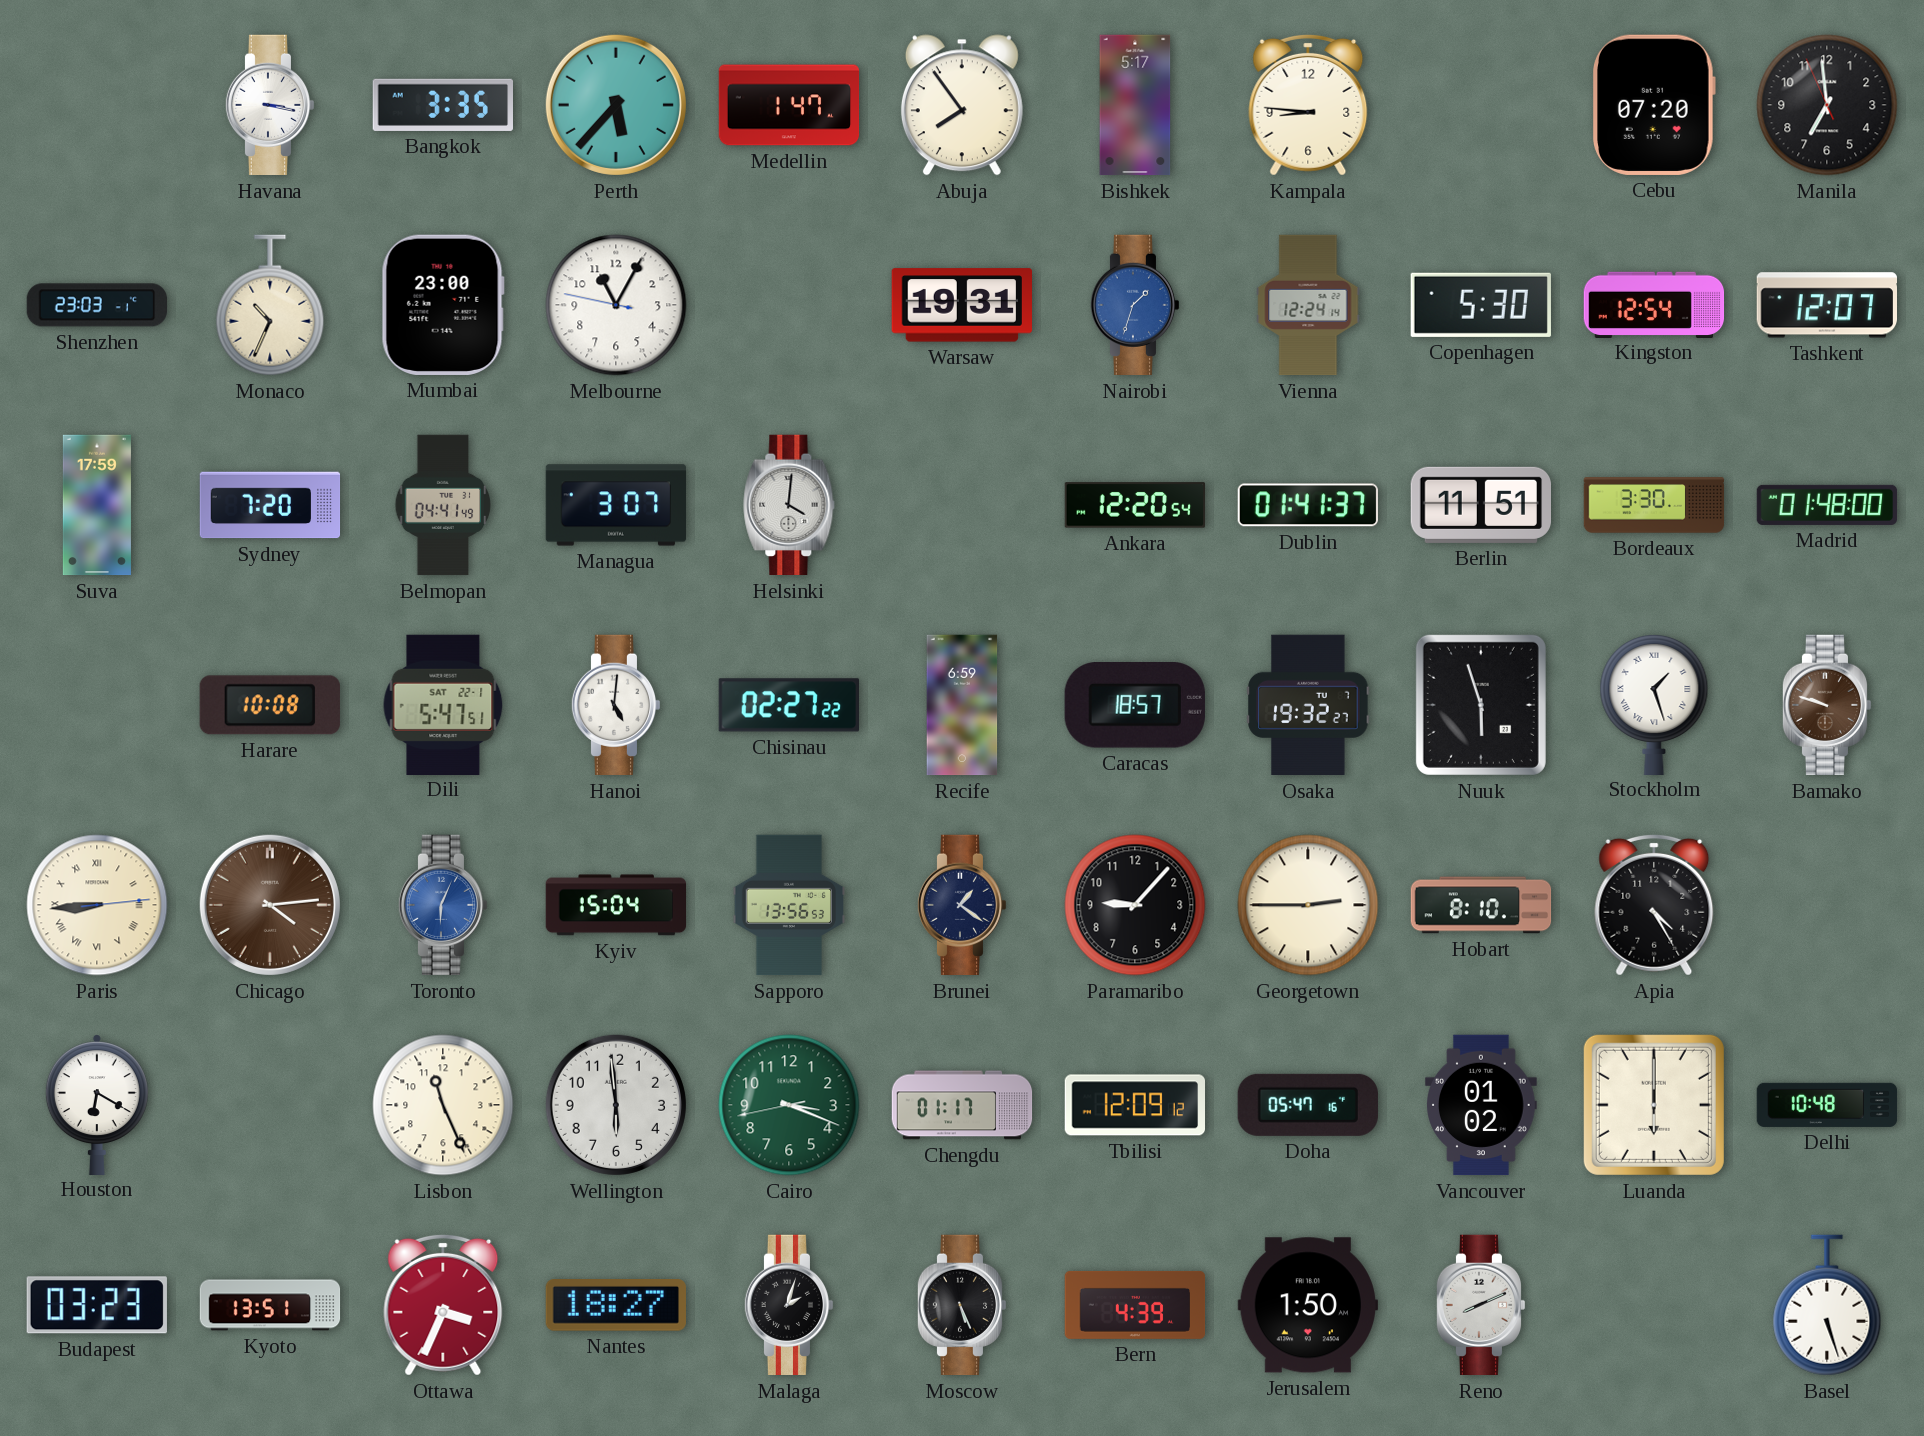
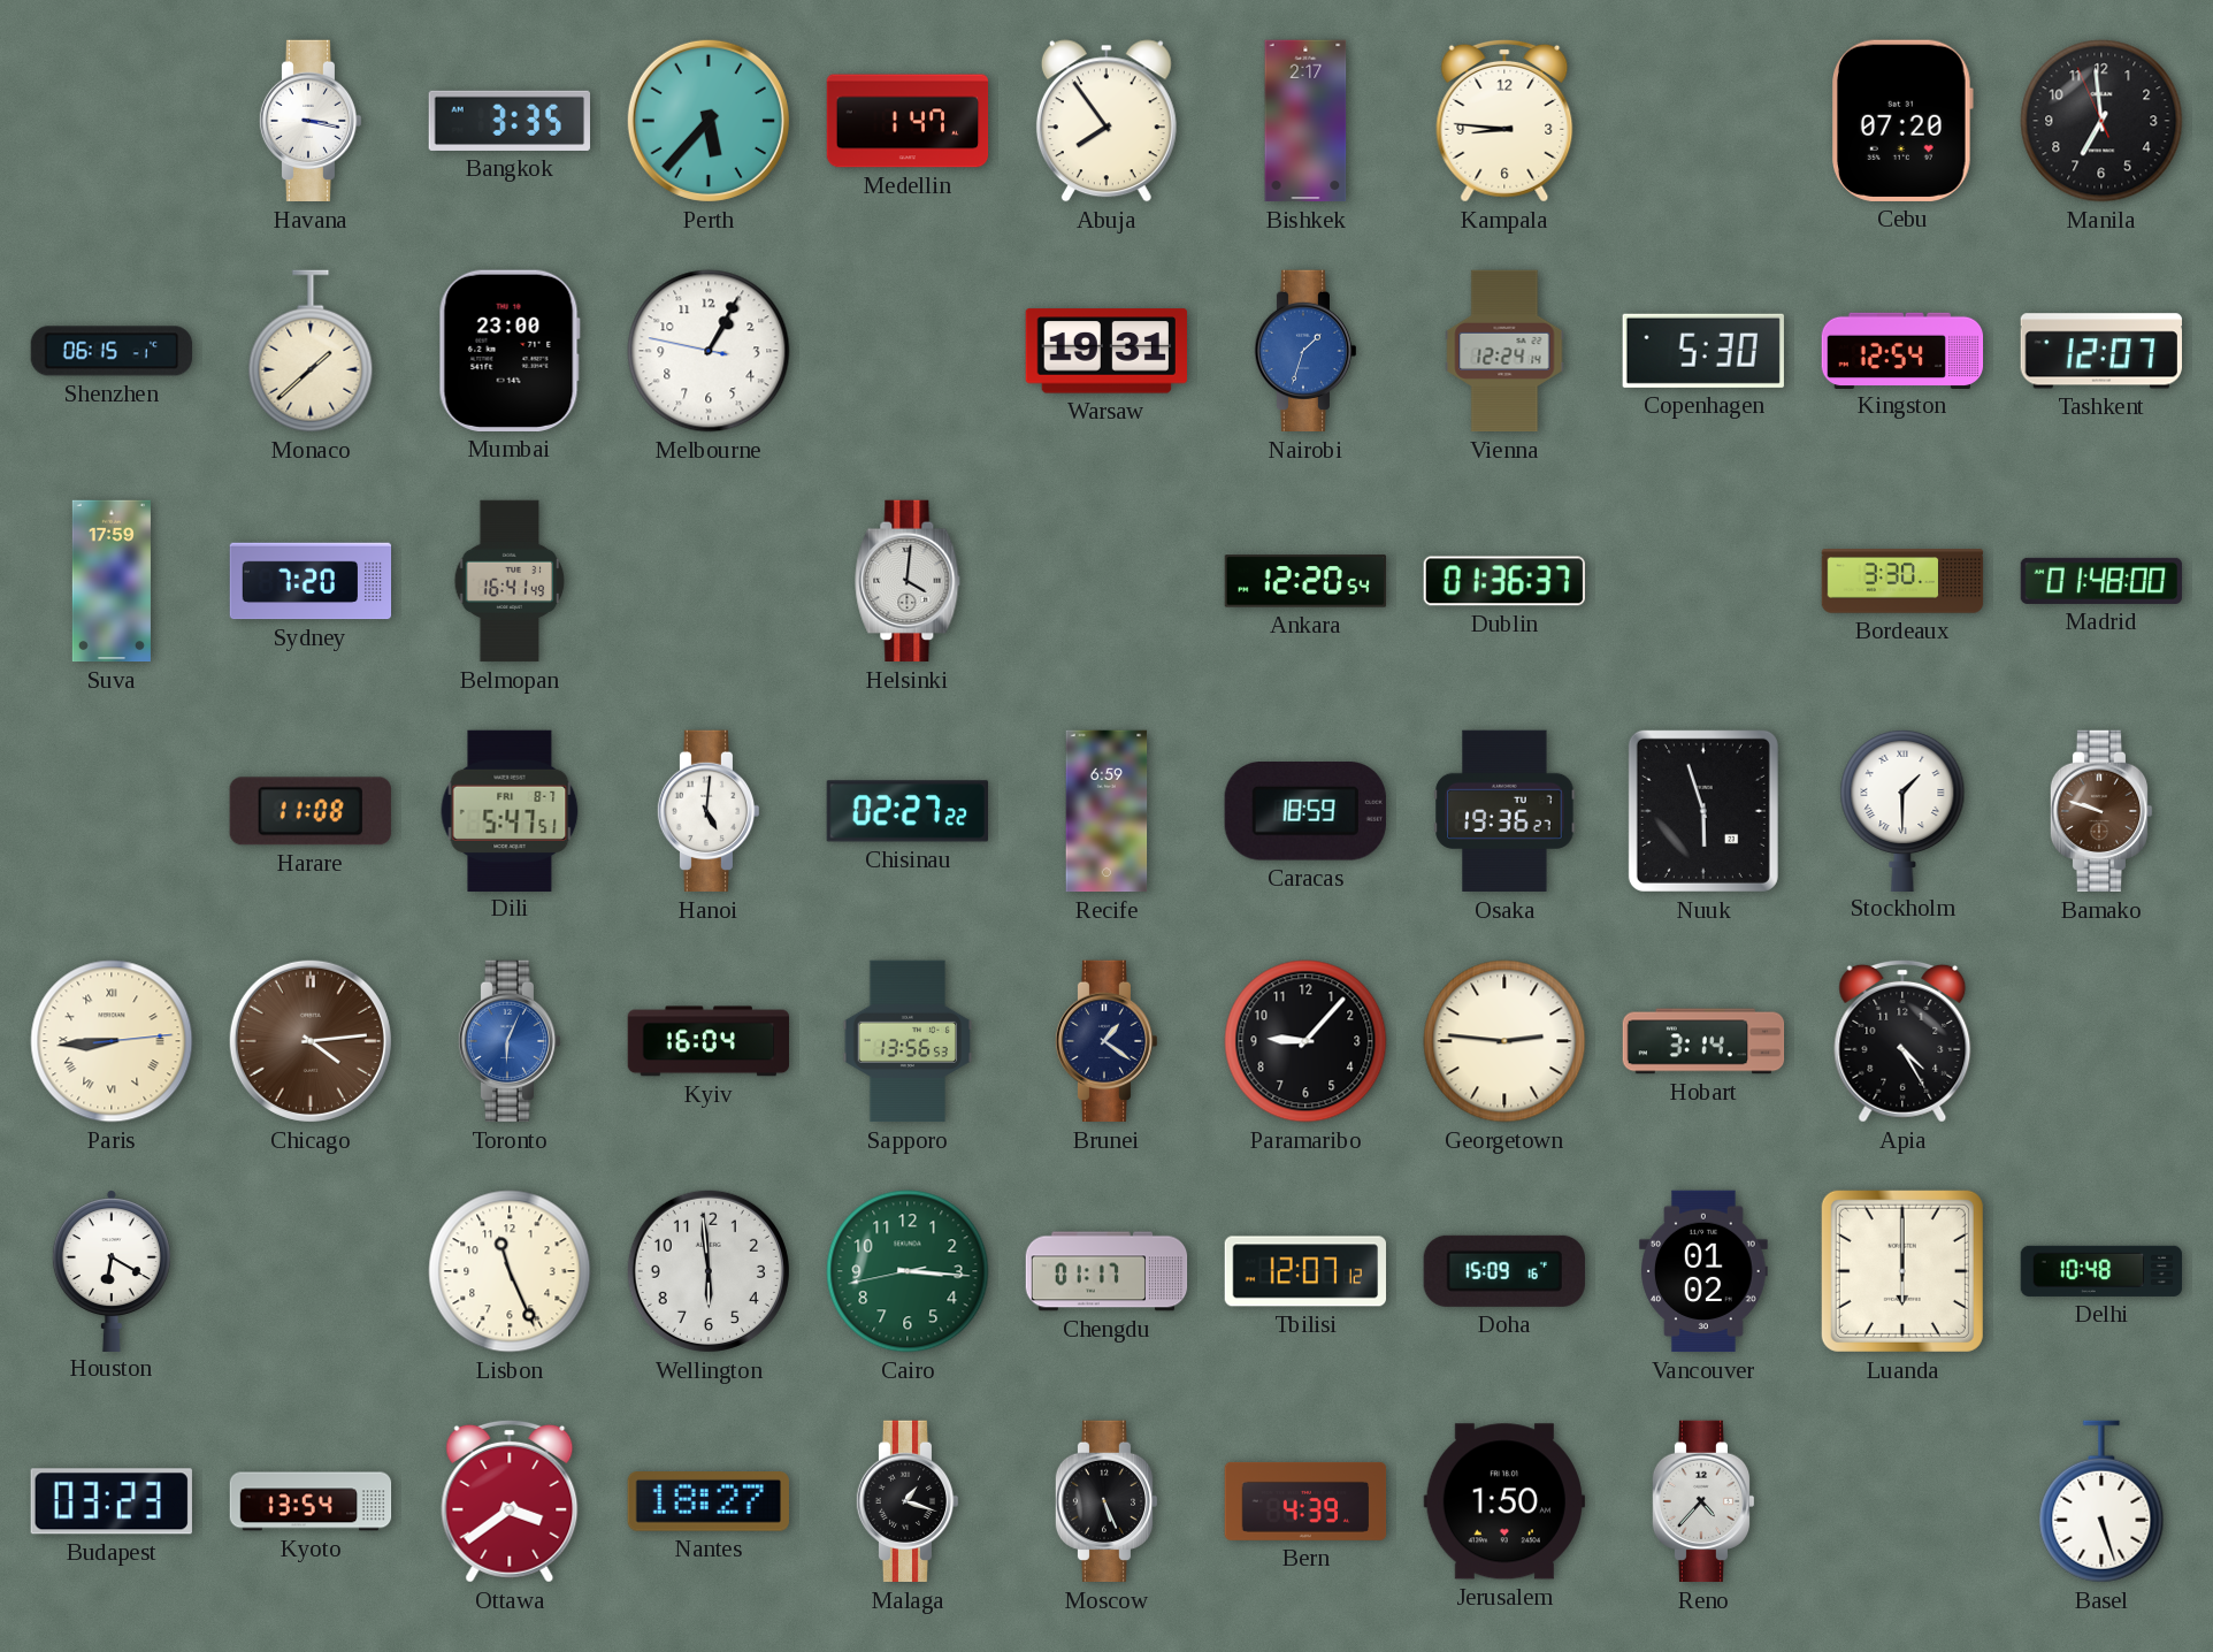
Bishkek: 5:17 -> 2:17
Shenzhen: 23:03 -> 06:15
Monaco: 10:34 -> 1:38
Melbourne: 11:04 -> 1:04
Belmopan: 04:41 -> 16:41
Managua: 3:07 -> none
Dublin: 01:41 -> 01:36
Berlin: 11:51 -> none
Harare: 10:08 -> 11:08
Dili date: SAT 22-1 -> FRI 8-7
Caracas: 18:57 -> 18:59
Osaka: 19:32 -> 19:36
Stockholm: 1:27 -> 1:30
Kyiv: 15:04 -> 16:04
Georgetown: 2:45 -> 2:46
Hobart: 8:10 -> 3:14
Cairo: 3:18 -> 3:15
Tbilisi: 12:09 -> 12:07
Doha: 05:47 -> 15:09
Kyoto: 13:51 -> 13:54
Ottawa: 3:34 -> 3:39
Malaga: 2:03 -> 1:18
Reno: 8:11 -> 4:37
